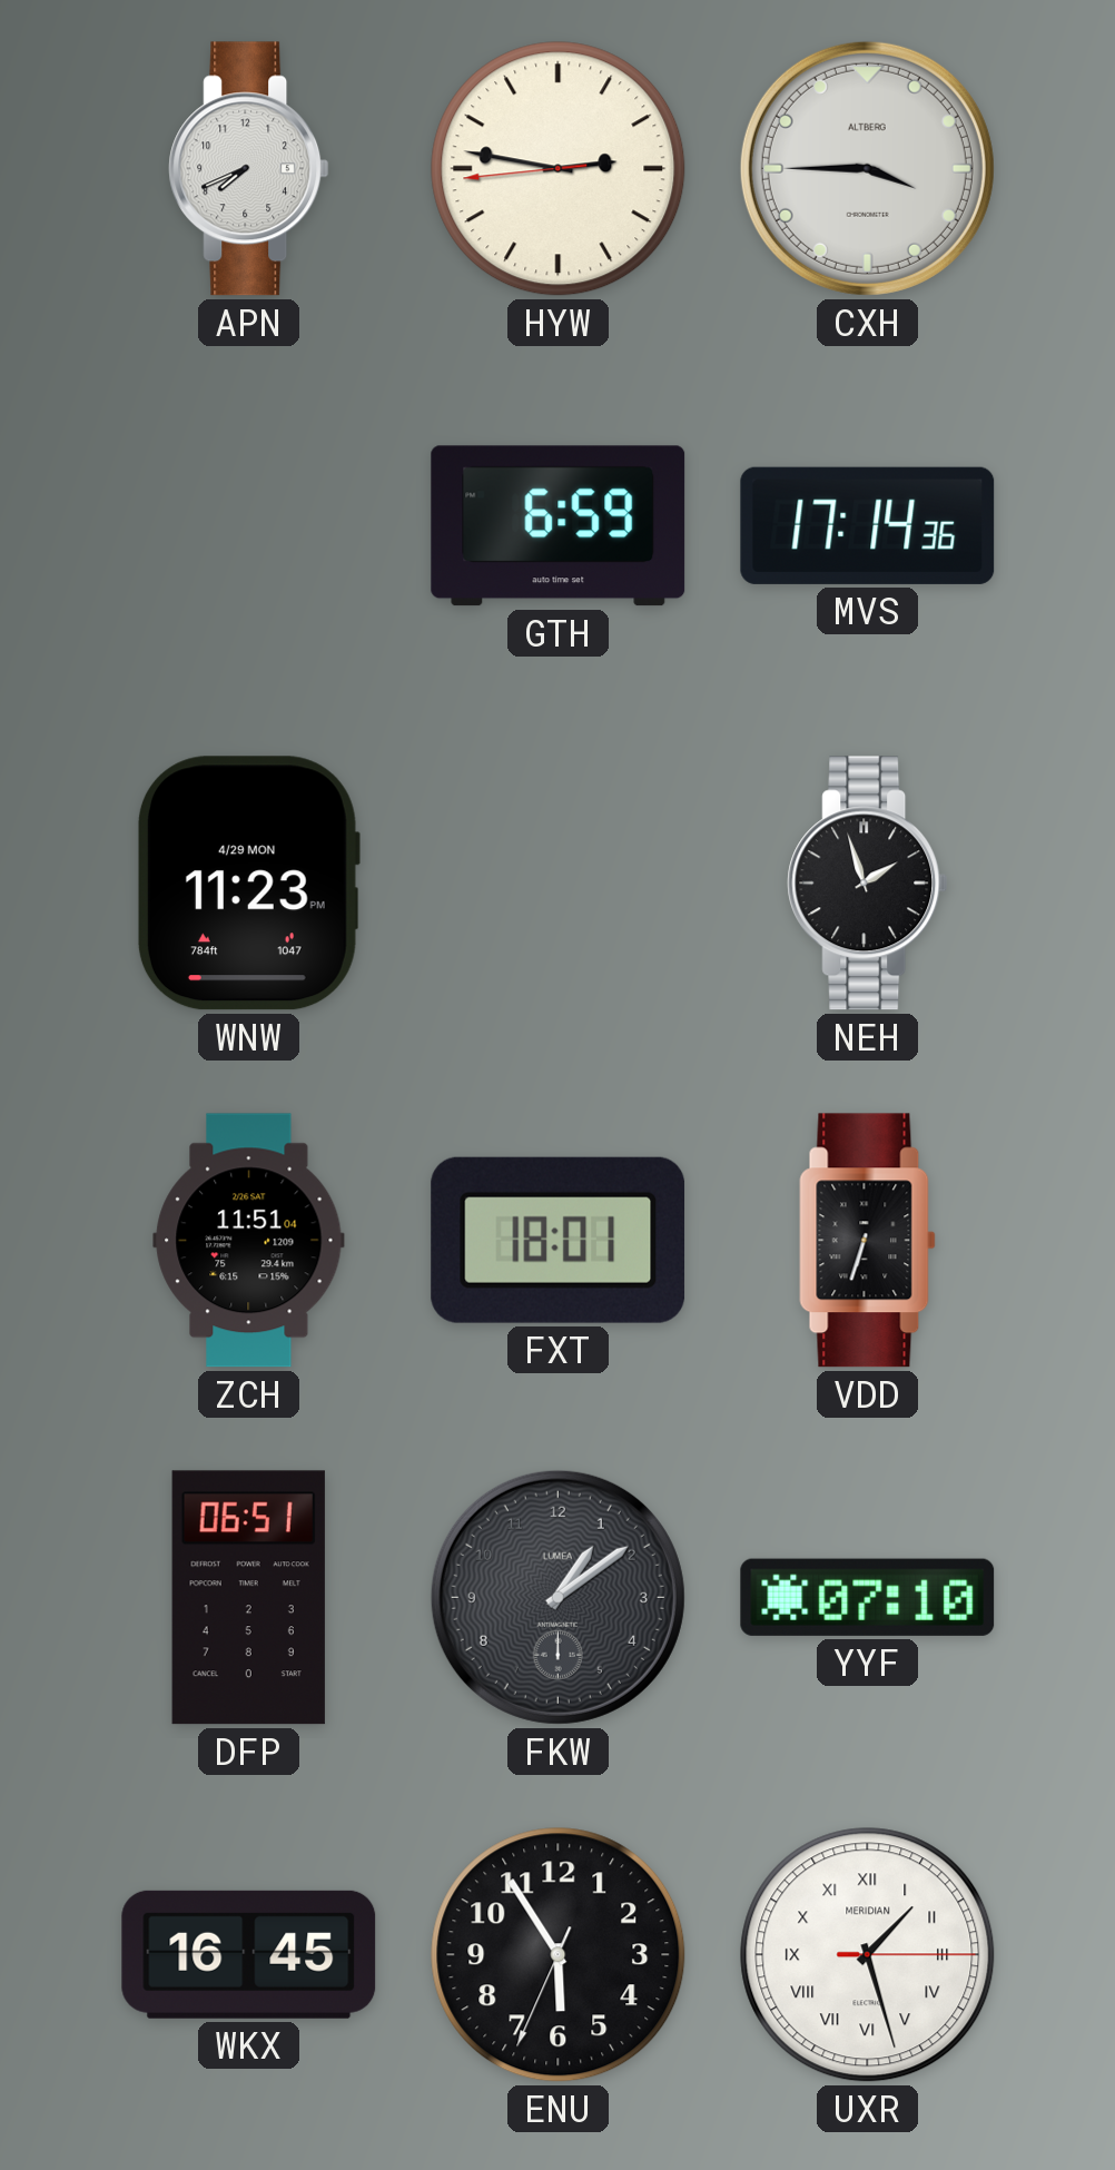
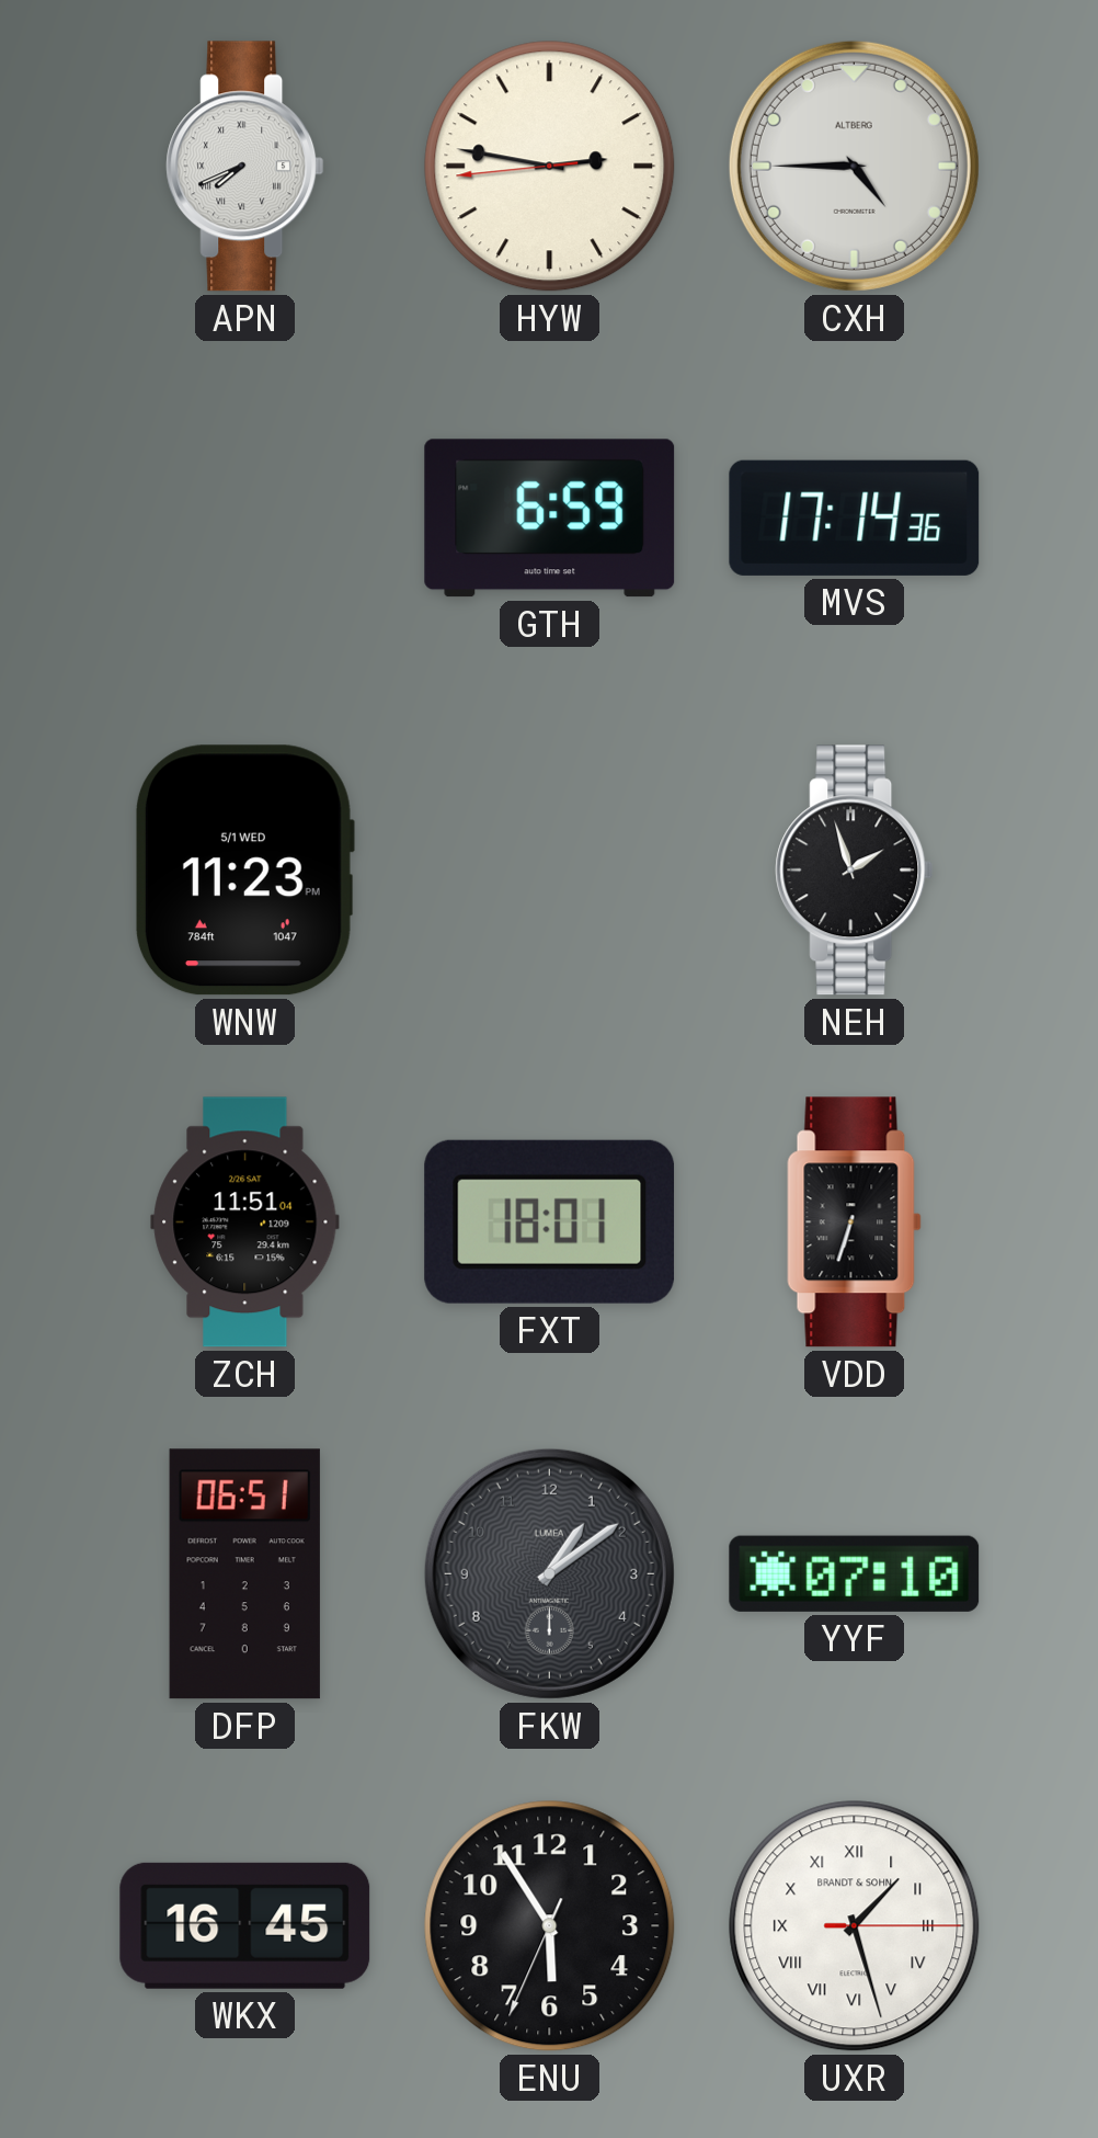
APN numerals: Arabic -> Roman
CXH: 3:45 -> 4:45
WNW date: 4/29 MON -> 5/1 WED
UXR brand: MERIDIAN -> BRANDT & SOHN
